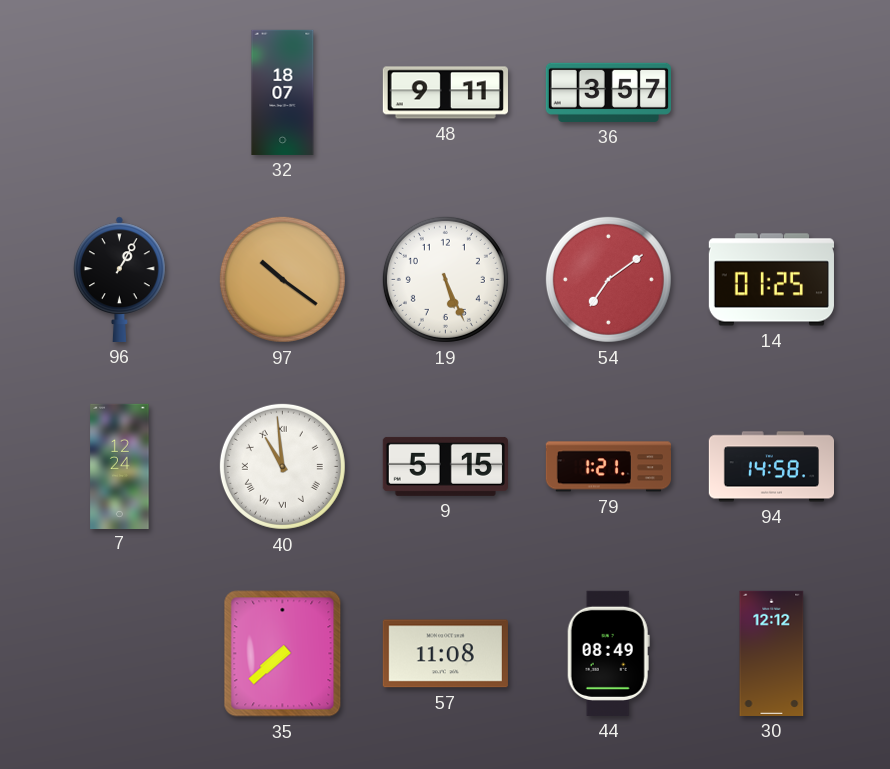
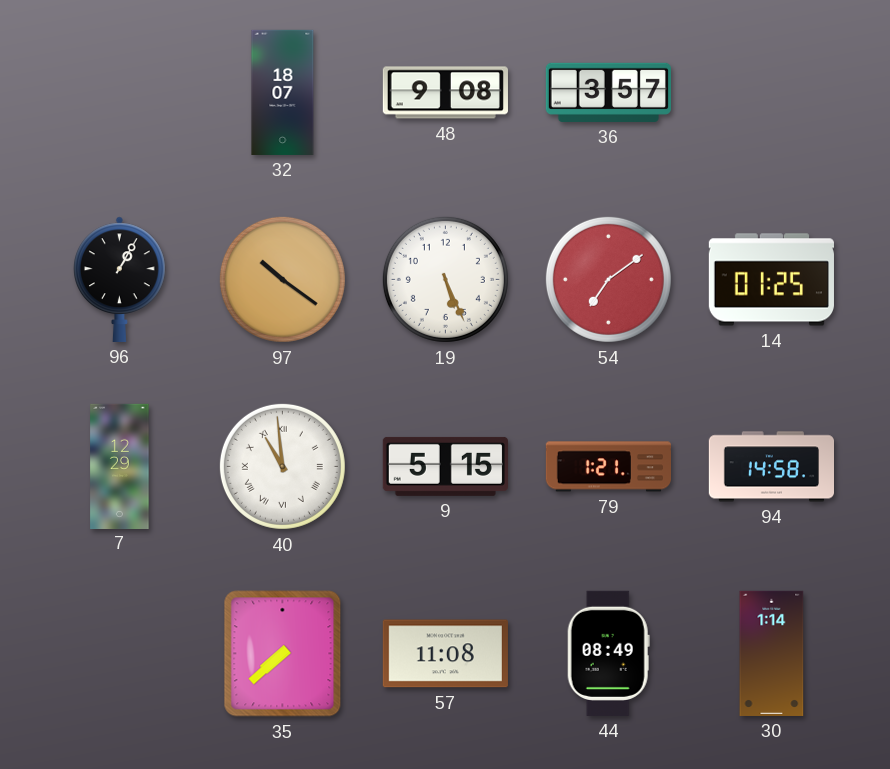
48: 9:11 -> 9:08
7: 12:24 -> 12:29
30: 12:12 -> 1:14
